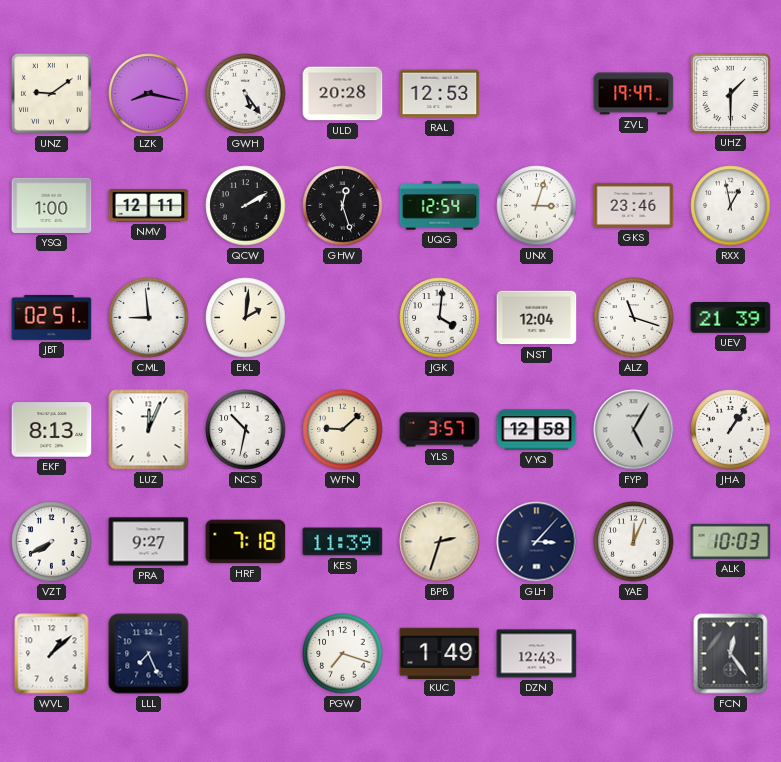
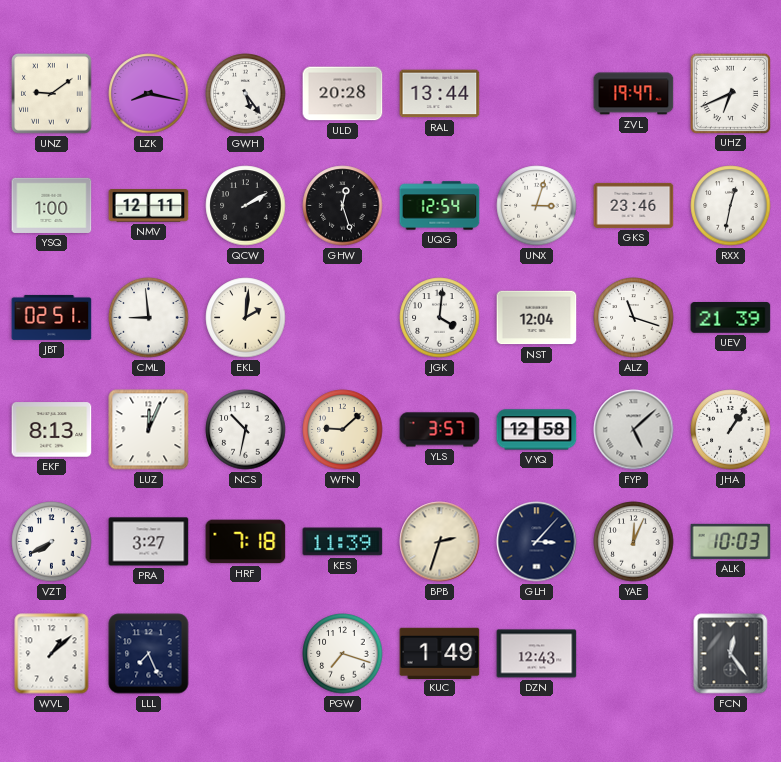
RAL: 12:53 -> 13:44
UHZ: 1:30 -> 6:41
RXX: 12:58 -> 12:32
FYP: 5:05 -> 5:08
PRA: 9:27 -> 3:27
